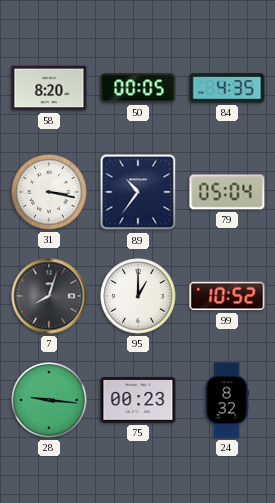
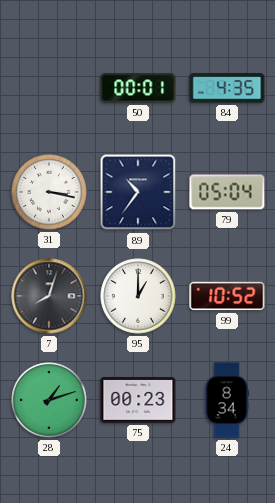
58: 8:20 -> none
50: 00:05 -> 00:01
28: 9:16 -> 1:12
24: 8:32 -> 8:34
